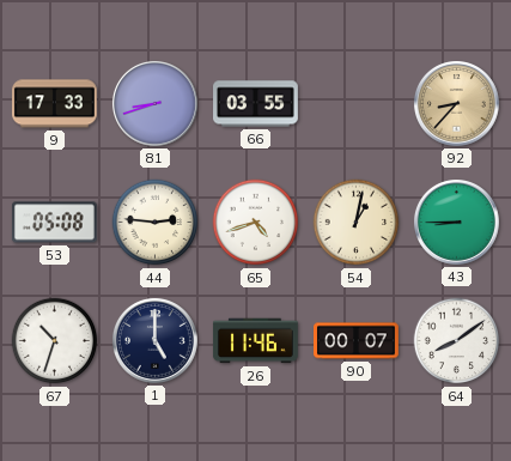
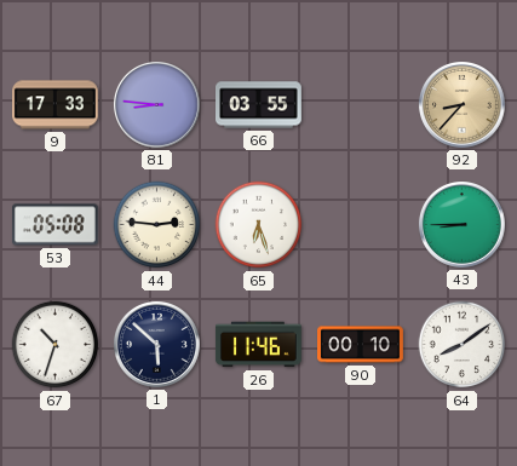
81: 8:42 -> 8:46
65: 4:42 -> 6:27
54: 1:02 -> none
1: 5:00 -> 5:52
90: 00:07 -> 00:10
